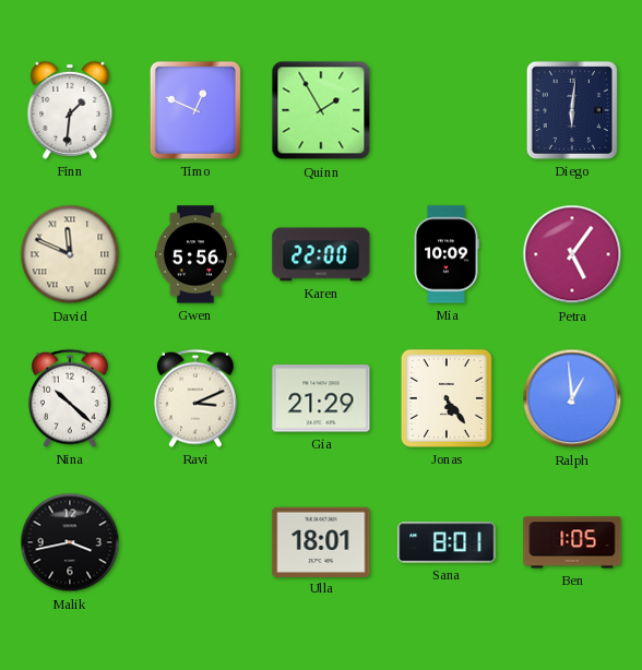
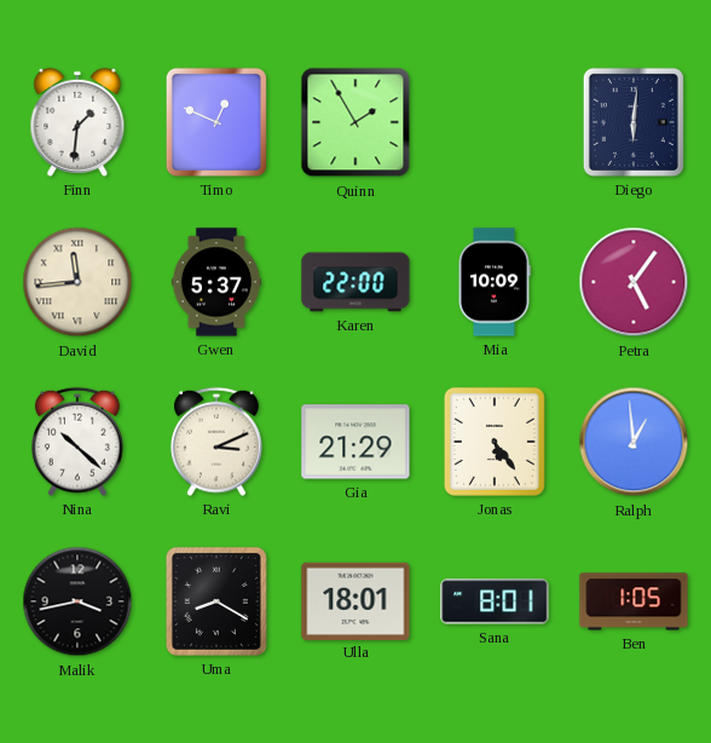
David: 11:49 -> 11:44
Gwen: 5:56 -> 5:37
Uma: none -> 8:20
